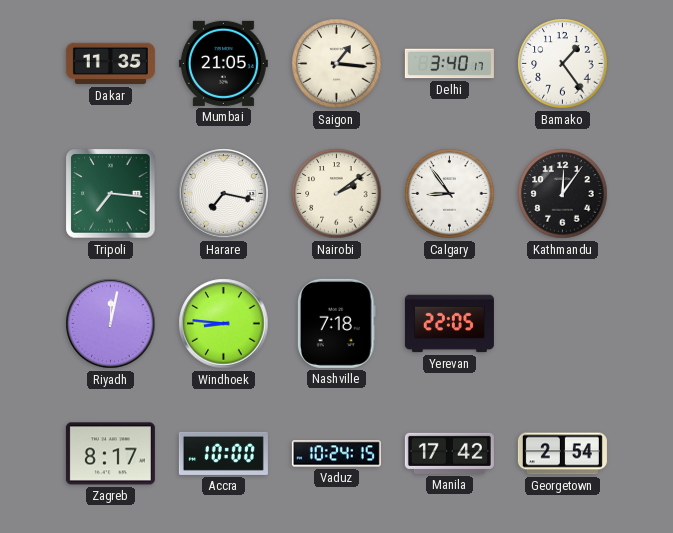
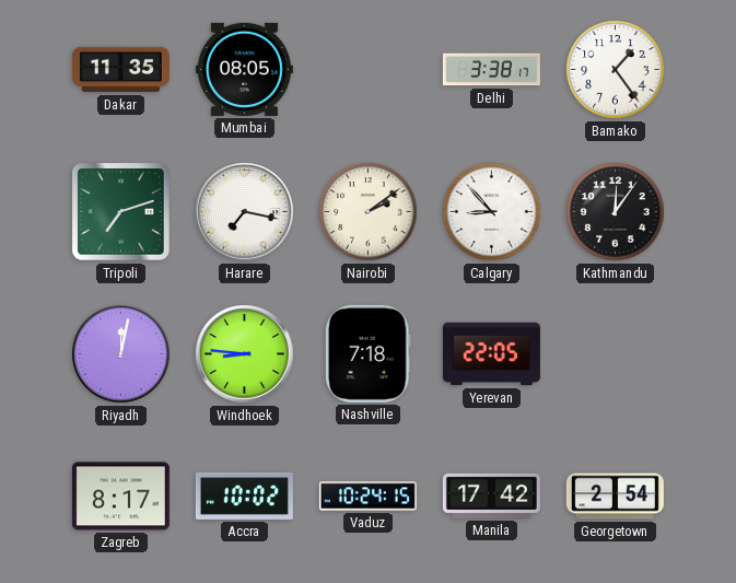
Mumbai: 21:05 -> 08:05
Saigon: 1:16 -> none
Delhi: 3:40 -> 3:38
Tripoli: 7:16 -> 7:12
Calgary: 8:54 -> 8:53
Accra: 10:00 -> 10:02
